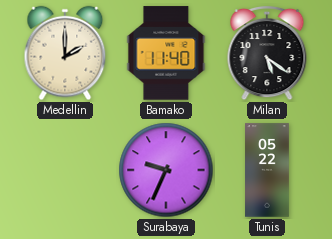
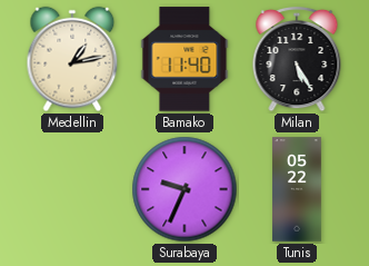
Medellin: 2:00 -> 1:13
Milan: 5:21 -> 5:25
